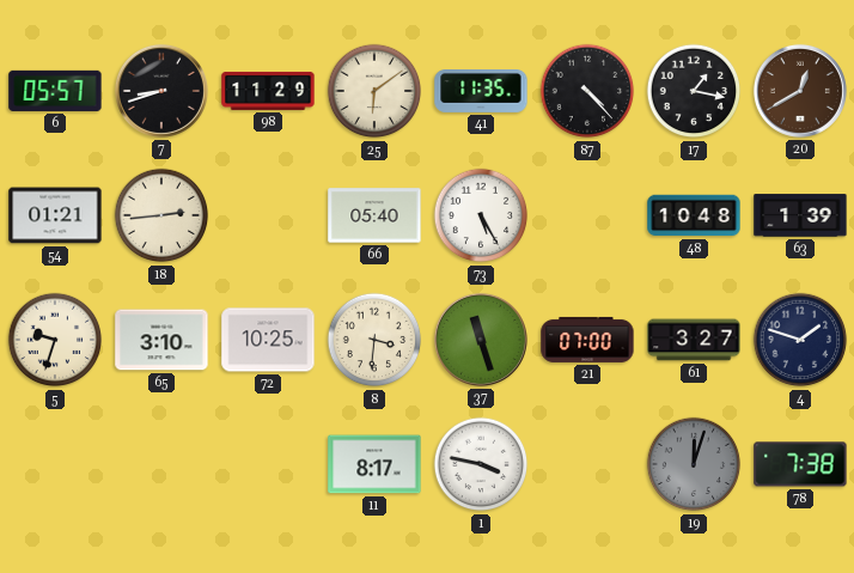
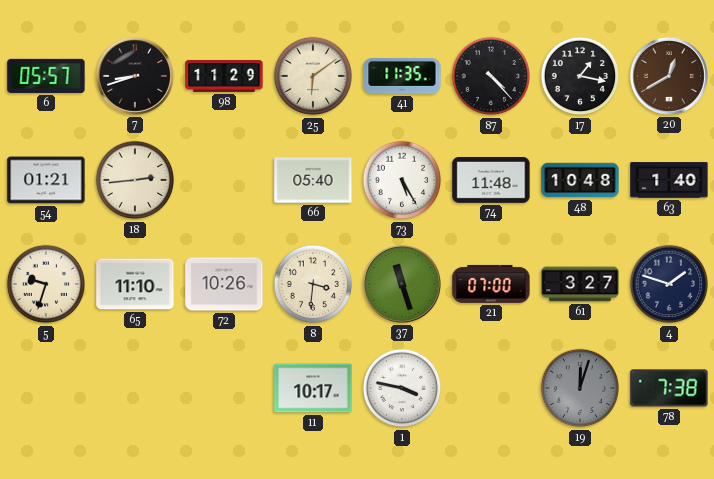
74: none -> 11:48
63: 1:39 -> 1:40
65: 3:10 -> 11:10
72: 10:25 -> 10:26
11: 8:17 -> 10:17
